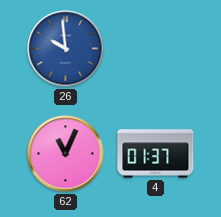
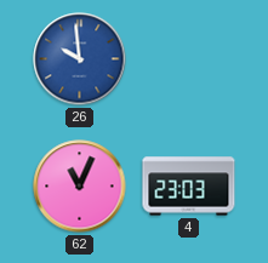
4: 01:37 -> 23:03
